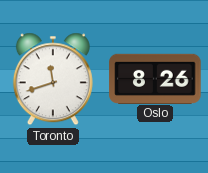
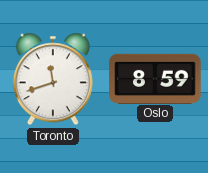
Oslo: 8:26 -> 8:59
